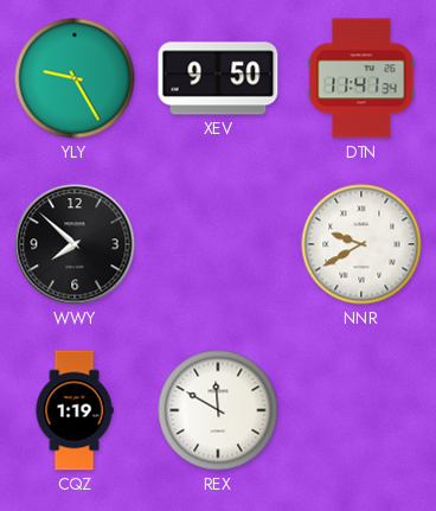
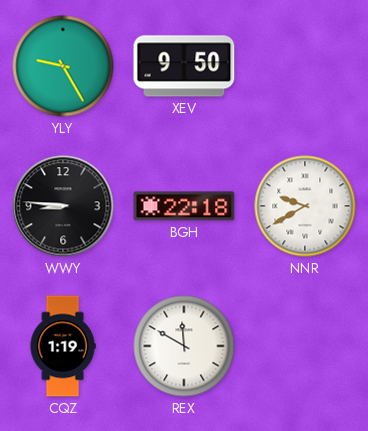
DTN: 11:41 -> none
WWY: 7:52 -> 8:46
BGH: none -> 22:18
